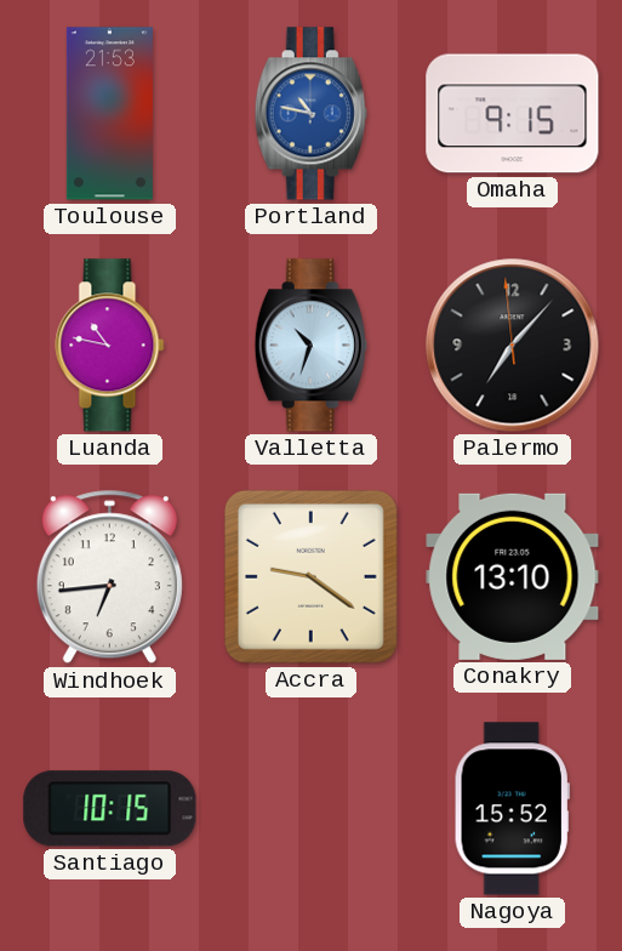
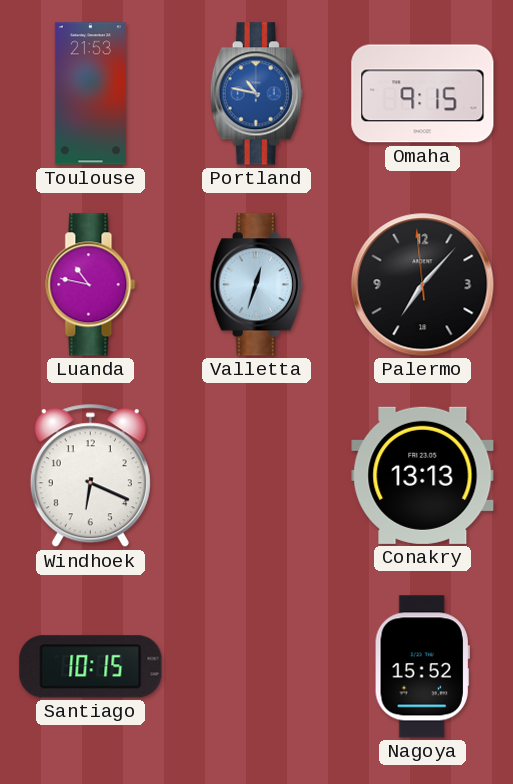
Valletta: 10:33 -> 12:33
Windhoek: 6:44 -> 6:19
Accra: 9:21 -> none
Conakry: 13:10 -> 13:13
